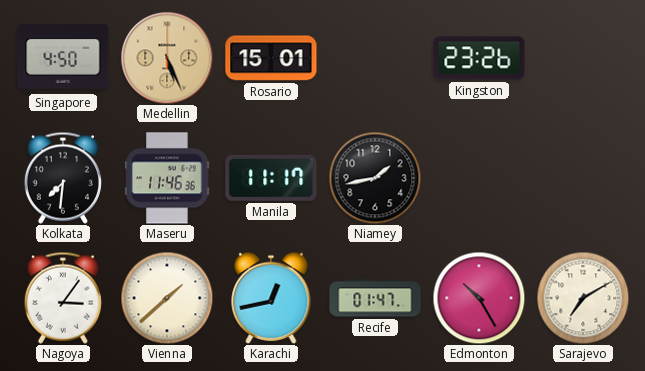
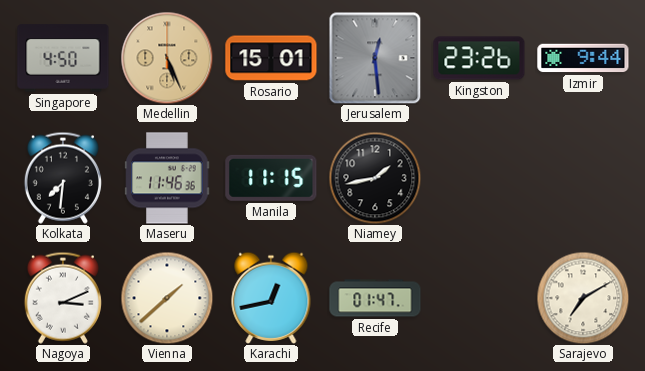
Jerusalem: none -> 12:29
Izmir: none -> 9:44
Manila: 11:17 -> 11:15
Nagoya: 3:06 -> 3:11
Edmonton: 10:25 -> none
